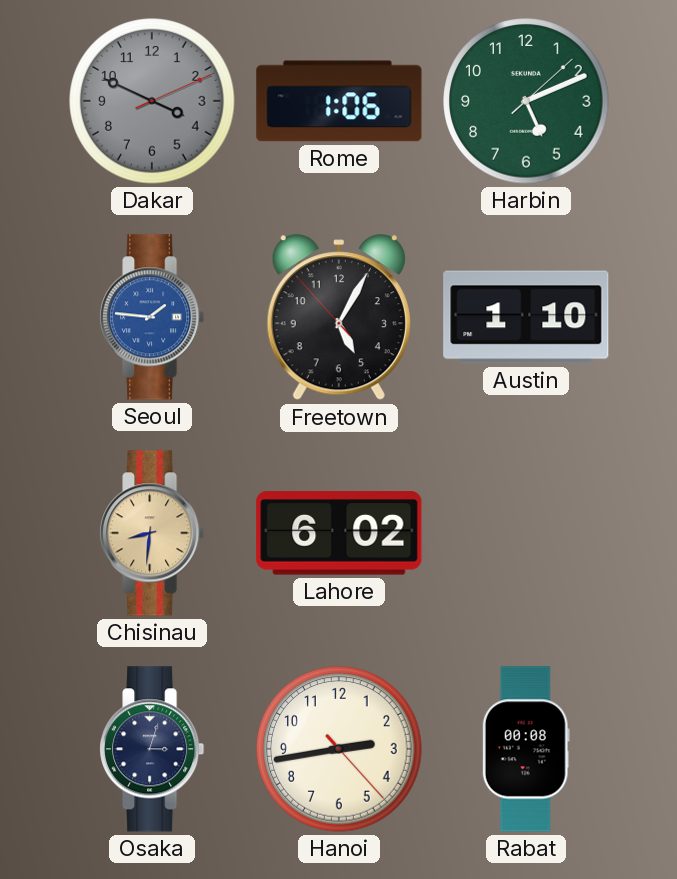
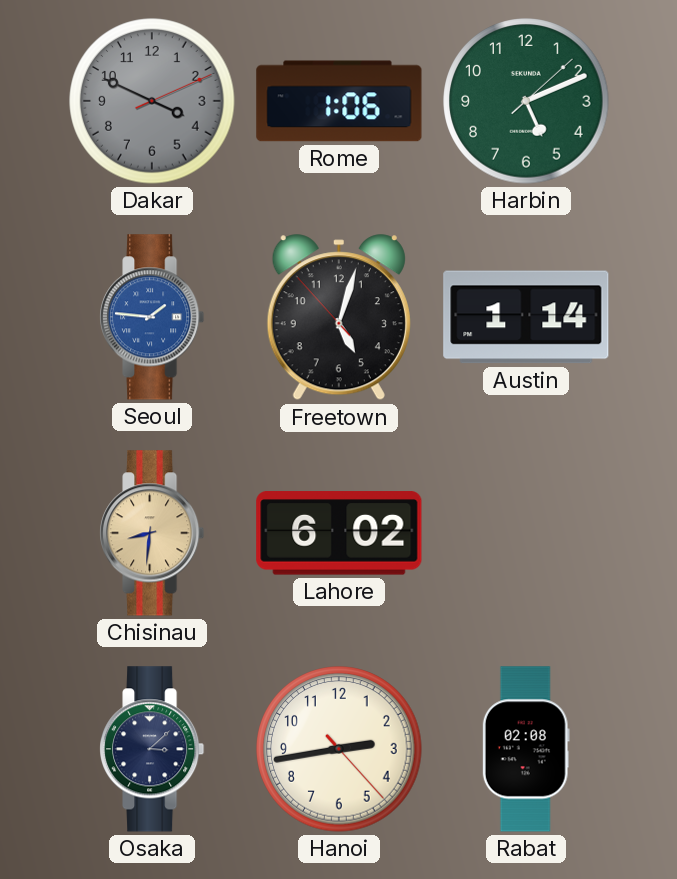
Freetown: 5:04 -> 5:02
Austin: 1:10 -> 1:14
Osaka: 3:03 -> 3:08
Rabat: 00:08 -> 02:08
